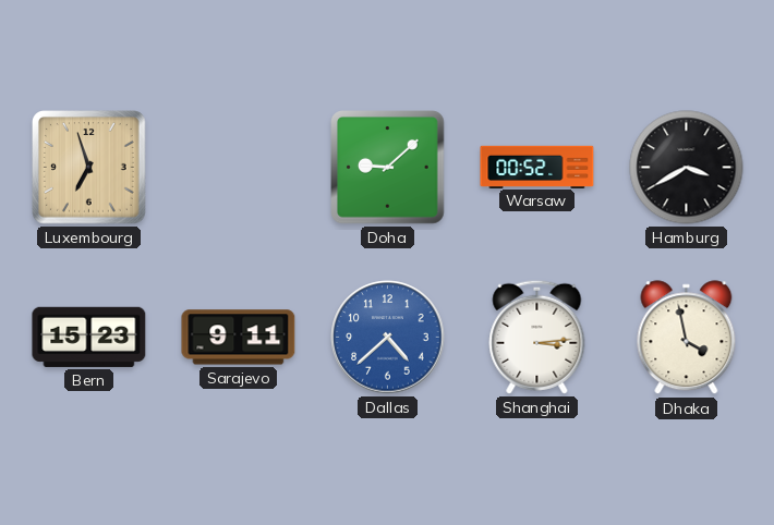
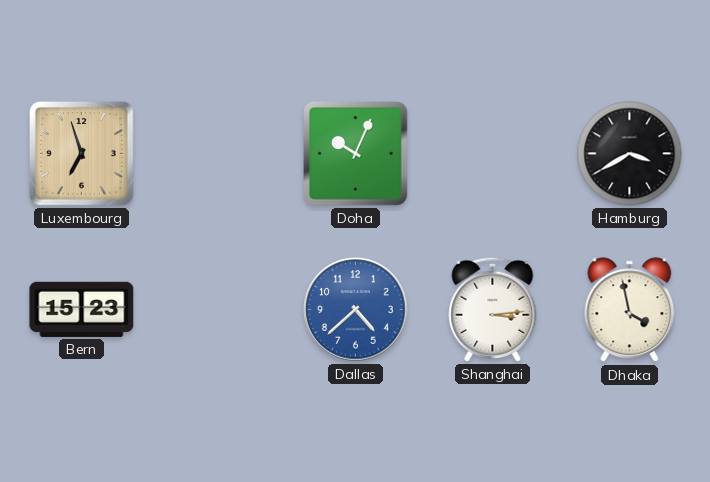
Doha: 9:08 -> 10:04
Warsaw: 00:52 -> none
Sarajevo: 9:11 -> none
